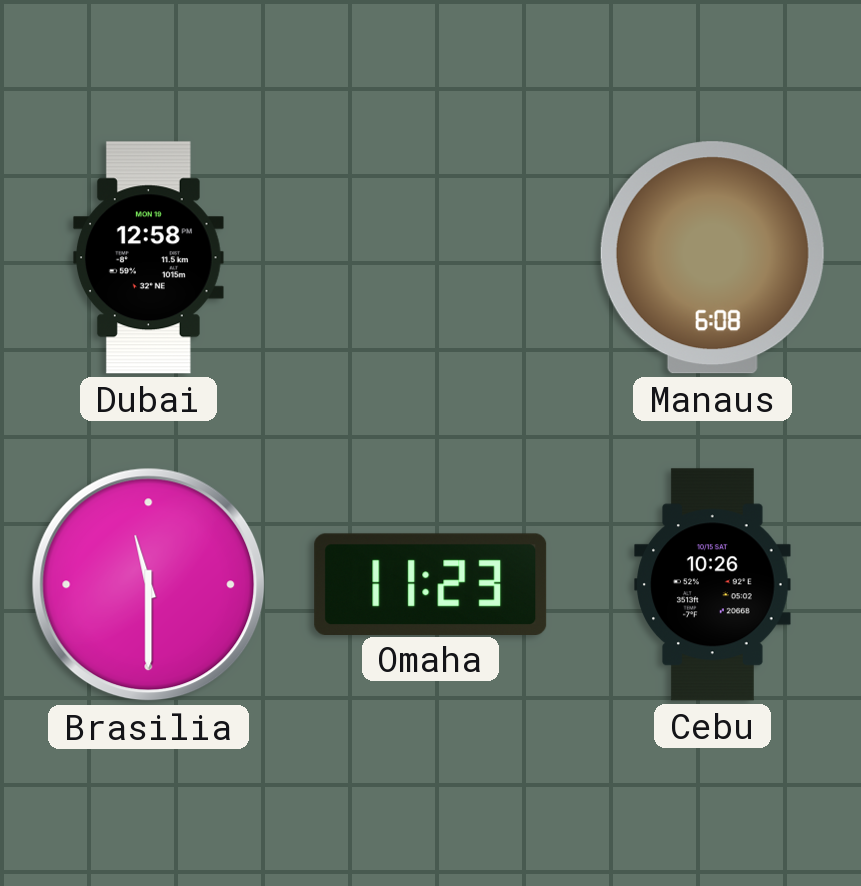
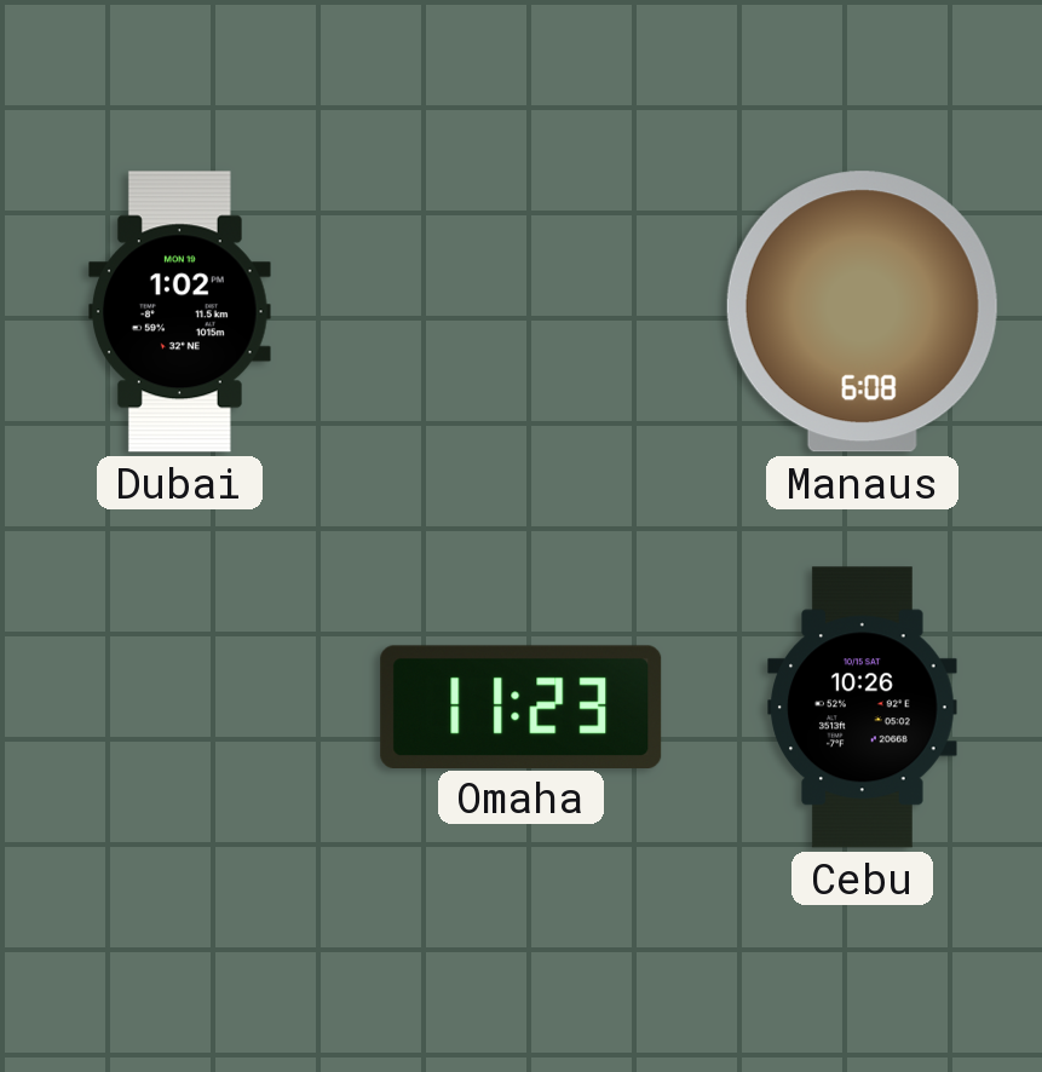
Dubai: 12:58 -> 1:02
Brasilia: 11:30 -> none
